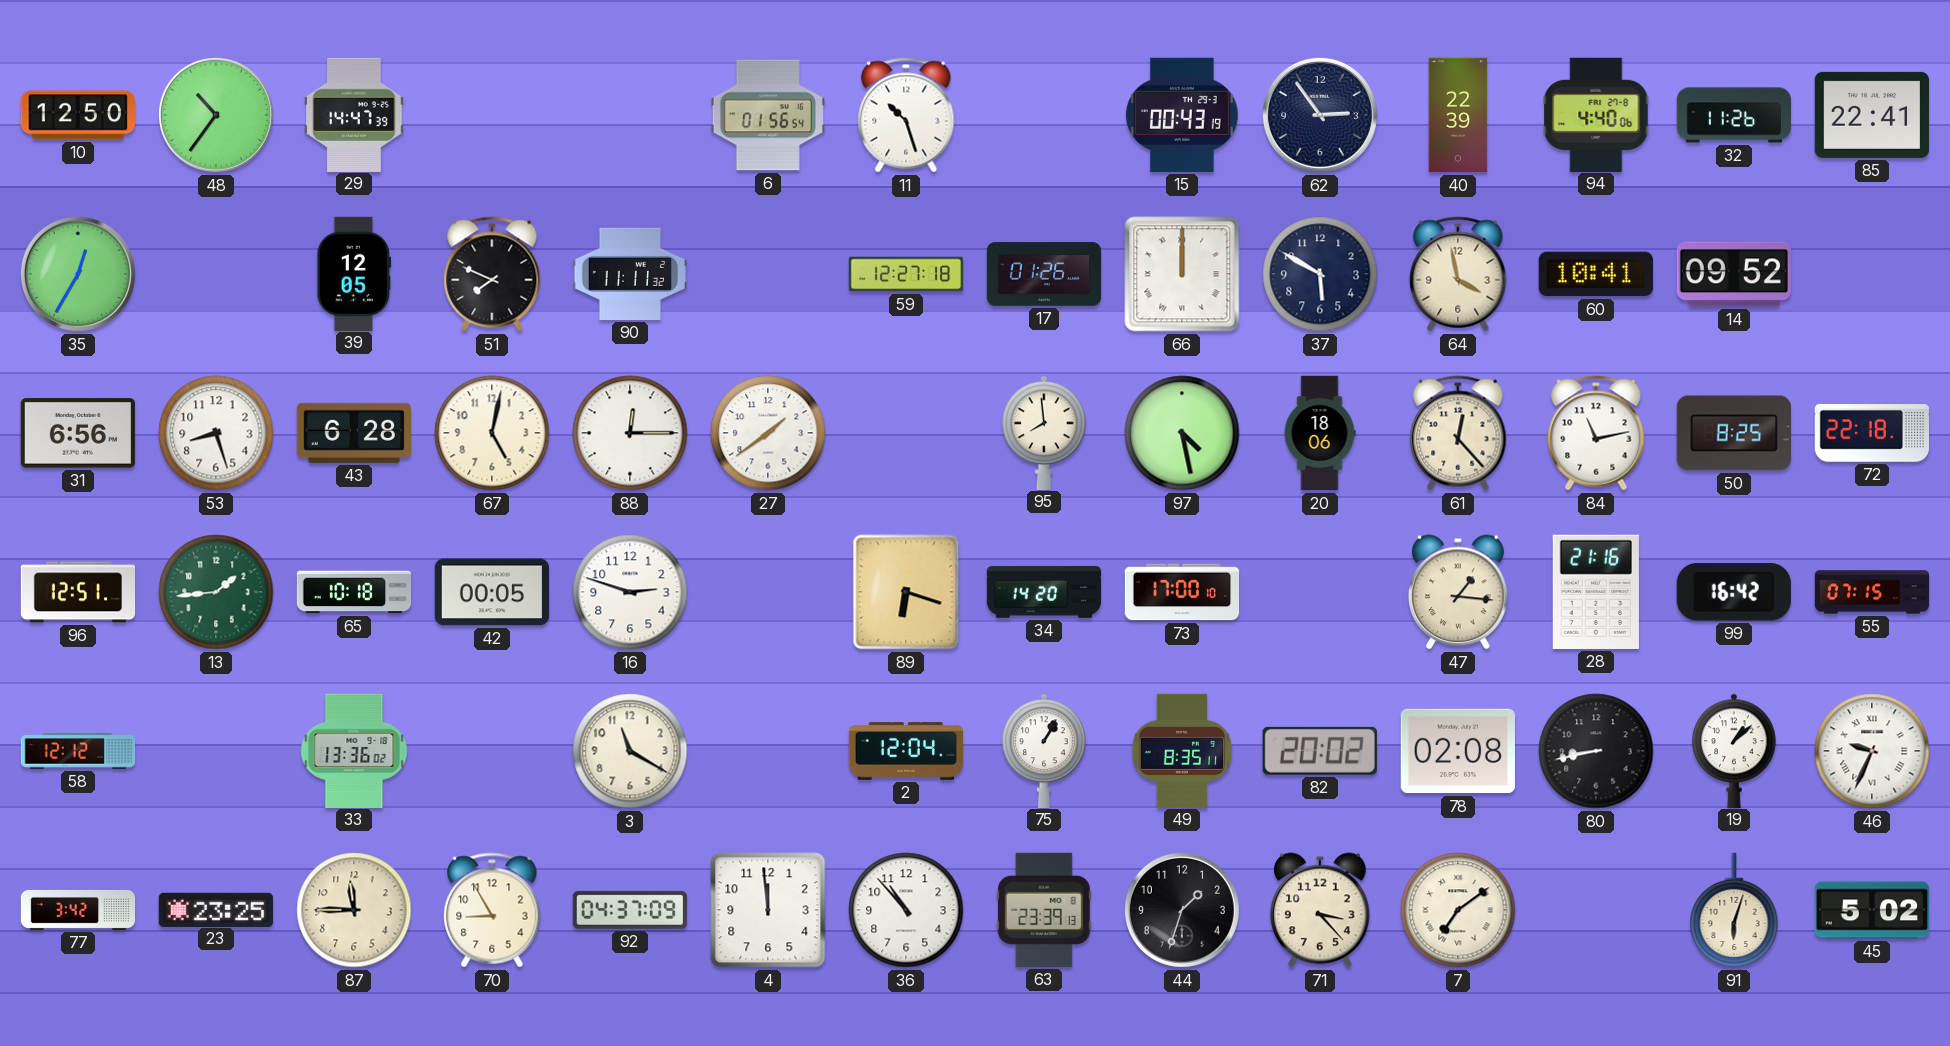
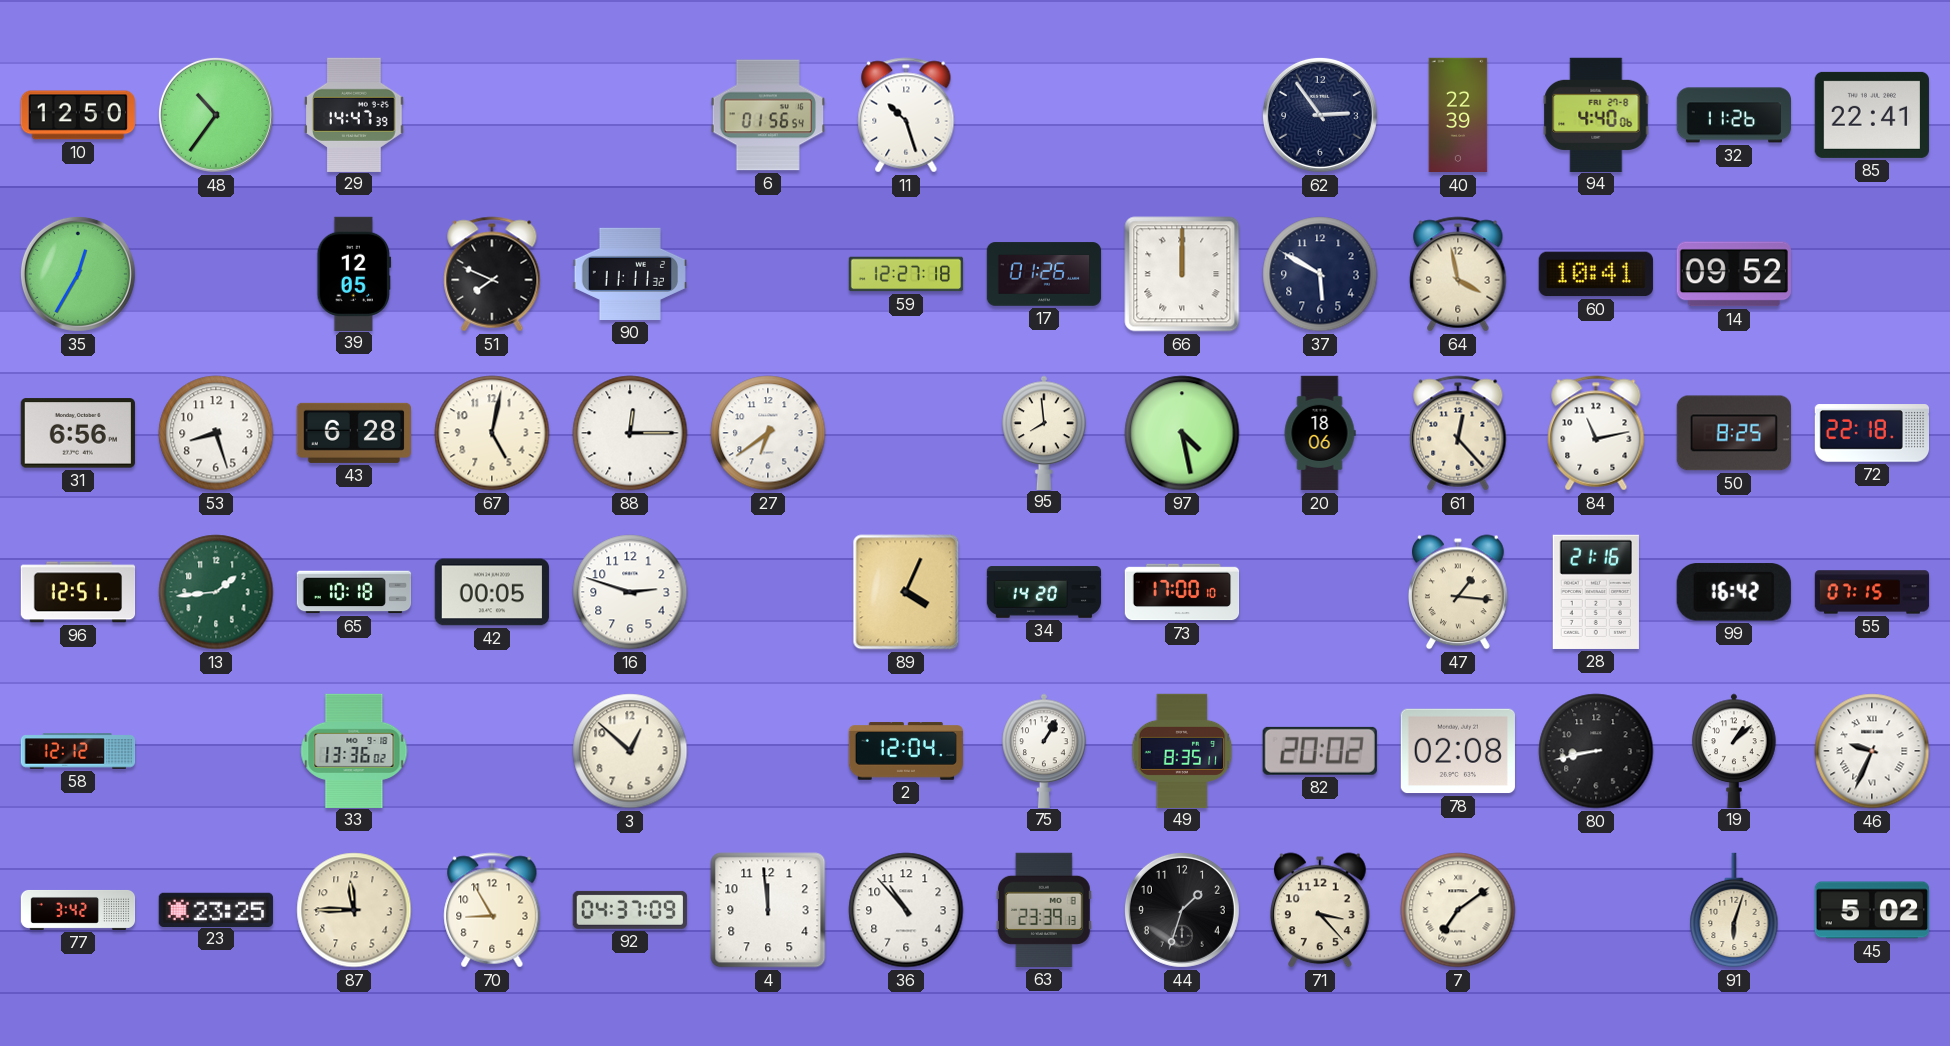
15: 00:43 -> none
27: 1:39 -> 6:39
89: 6:18 -> 4:04
3: 11:20 -> 12:52
